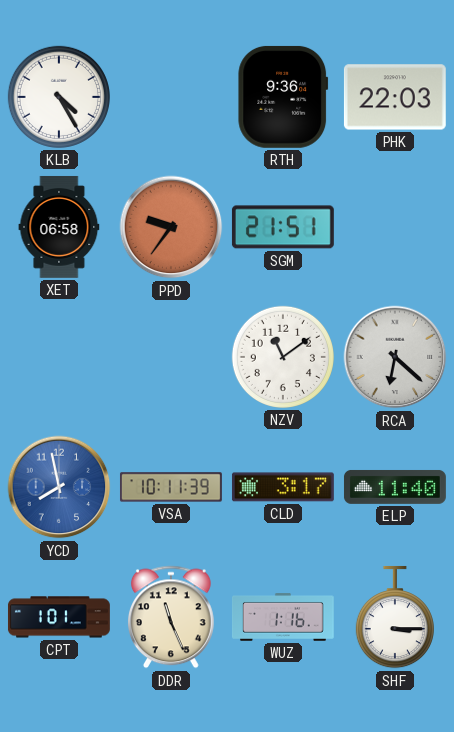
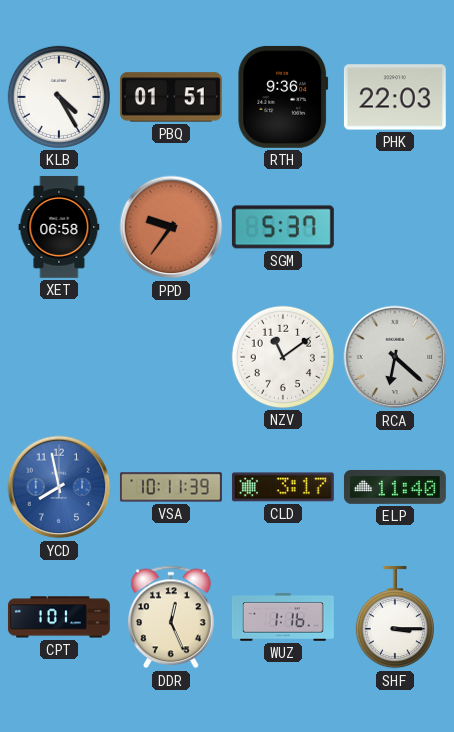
PBQ: none -> 01:51
SGM: 21:51 -> 5:37
DDR: 11:26 -> 12:26
